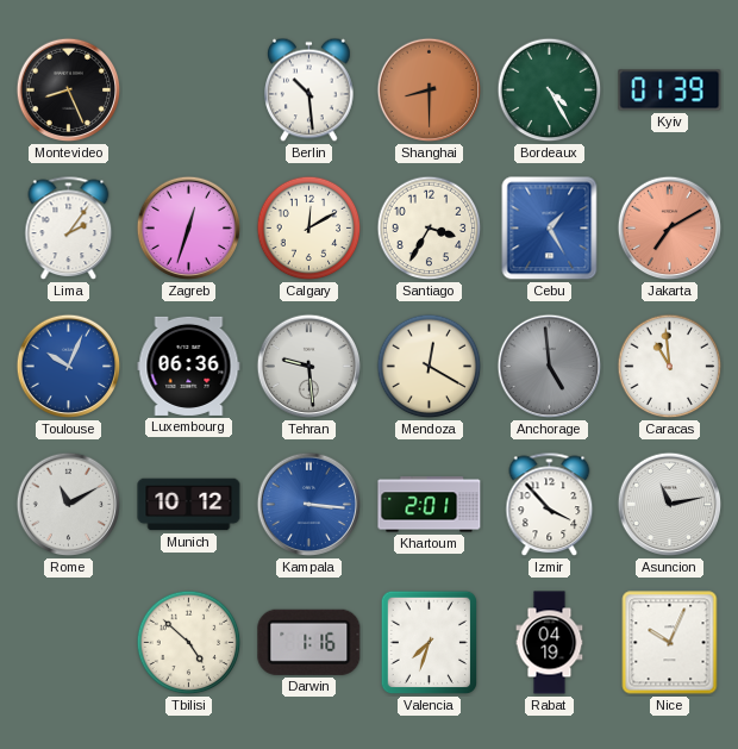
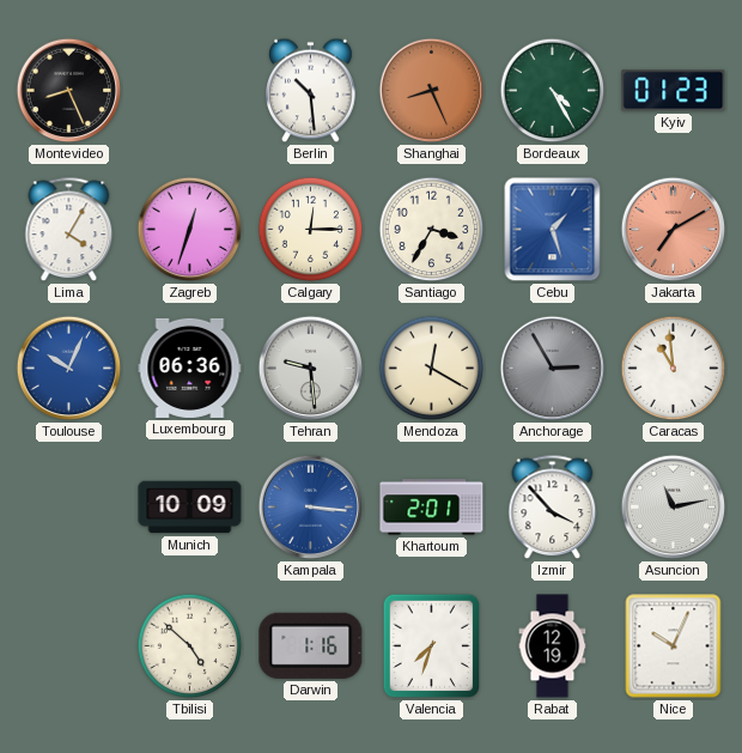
Shanghai: 8:30 -> 8:26
Kyiv: 01:39 -> 01:23
Lima: 2:06 -> 4:05
Calgary: 12:10 -> 12:15
Cebu: 1:25 -> 1:27
Anchorage: 4:59 -> 2:55
Rome: 11:10 -> none
Munich: 10:12 -> 10:09
Rabat: 04:19 -> 12:19
